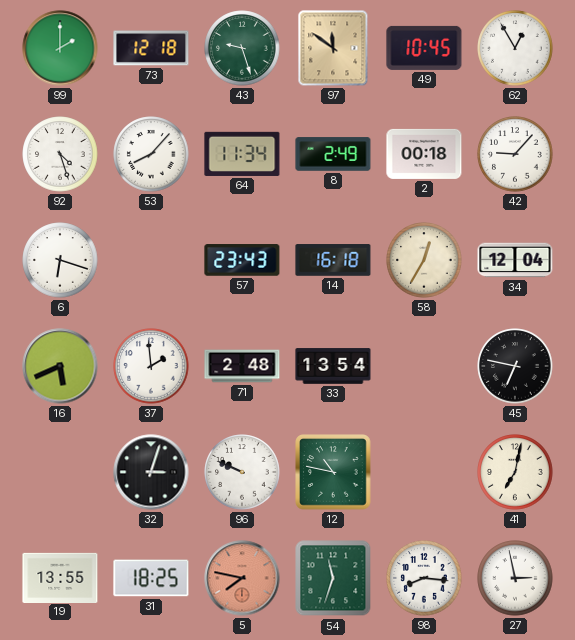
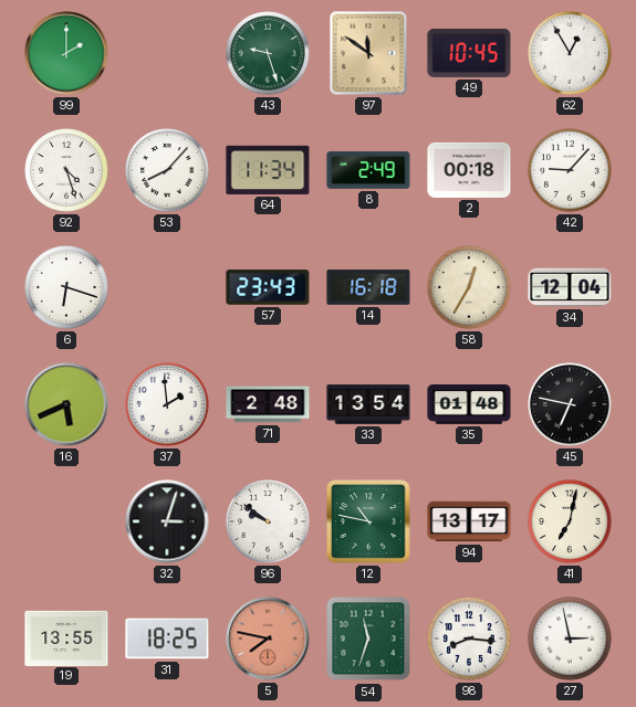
73: 12:18 -> none
35: none -> 01:48
96: 9:49 -> 9:51
94: none -> 13:17
